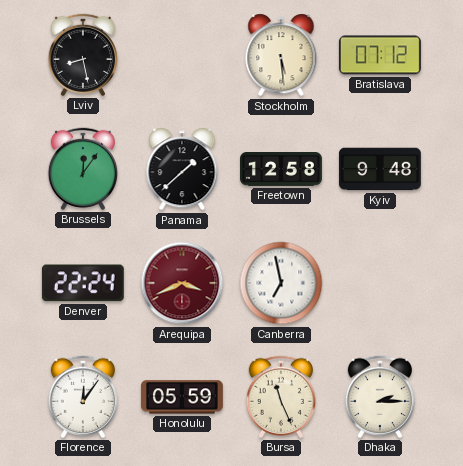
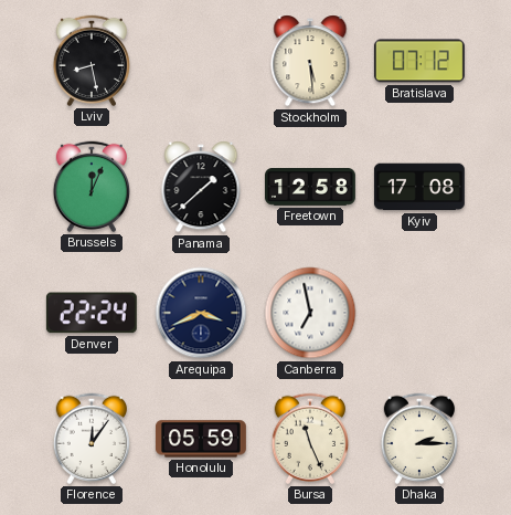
Brussels: 12:06 -> 12:04
Kyiv: 9:48 -> 17:08
Arequipa dial: burgundy -> navy
